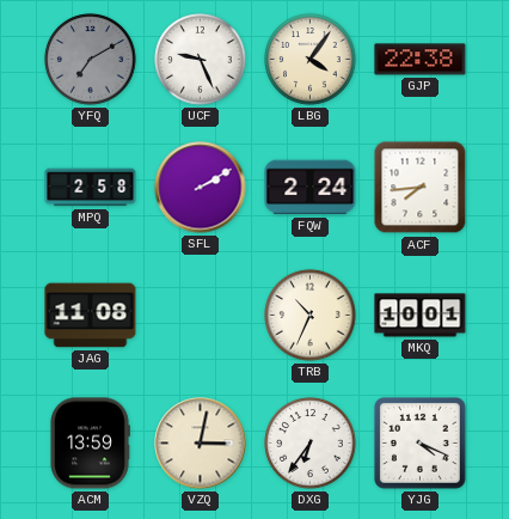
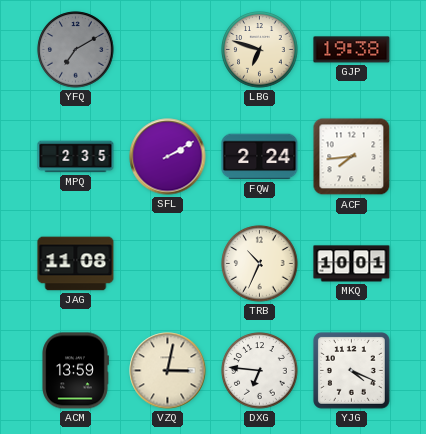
UCF: 9:26 -> none
LBG: 4:06 -> 6:48
GJP: 22:38 -> 19:38
MPQ: 2:58 -> 2:35
DXG: 6:36 -> 6:46
